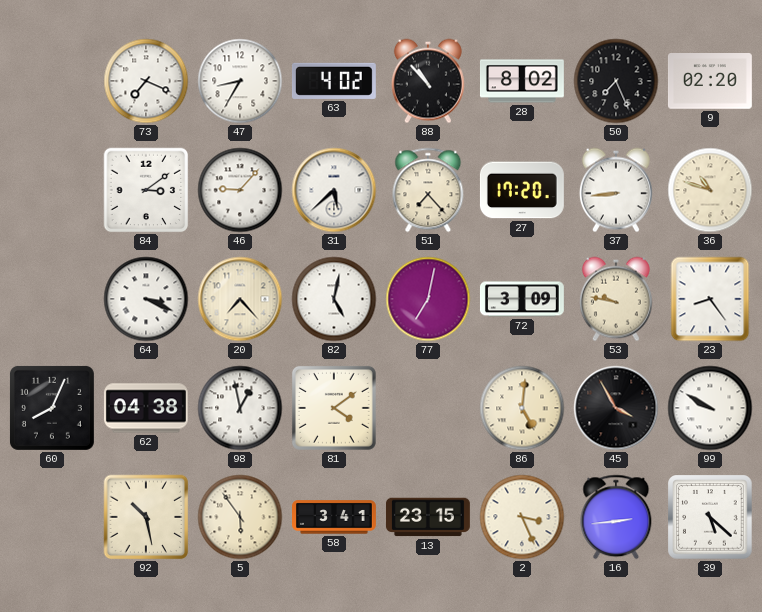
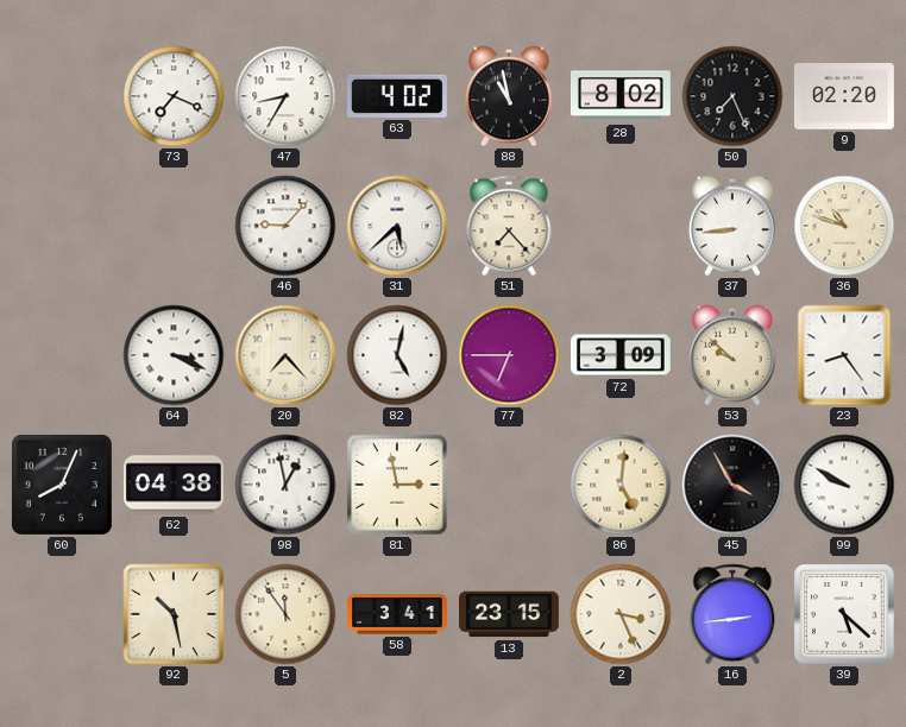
88: 10:53 -> 10:58
84: 3:09 -> none
27: 17:20 -> none
77: 7:02 -> 6:45
53: 9:47 -> 9:52
81: 4:09 -> 2:58
5: 5:54 -> 11:54
